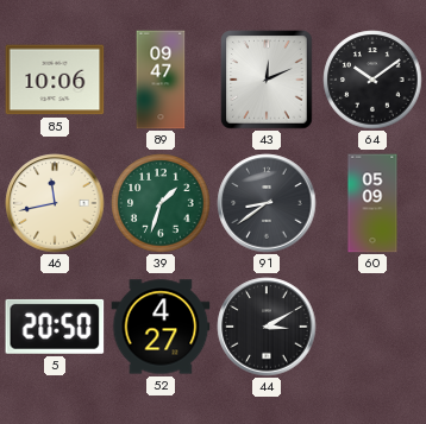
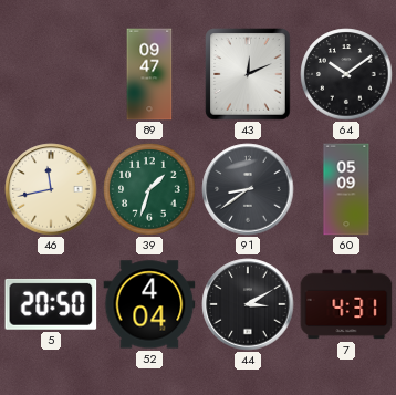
85: 10:06 -> none
52: 4:27 -> 4:04
7: none -> 4:31
